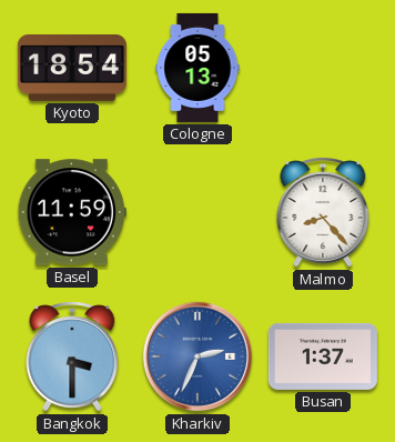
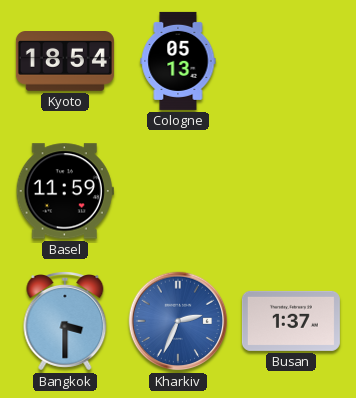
Malmo: 8:23 -> none
